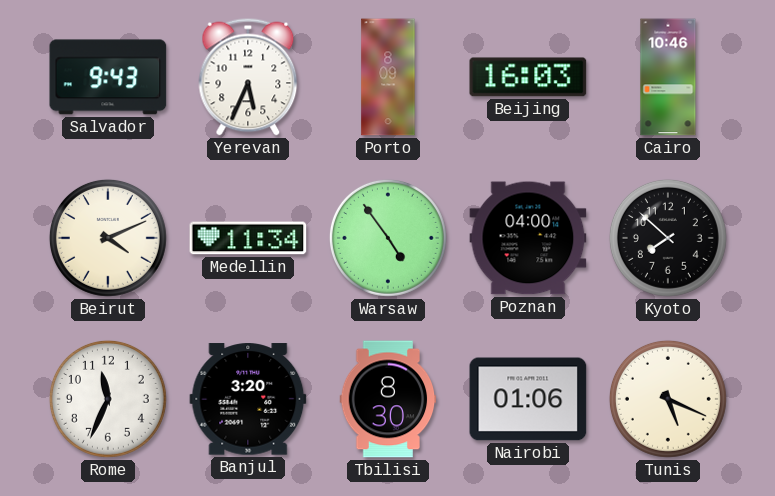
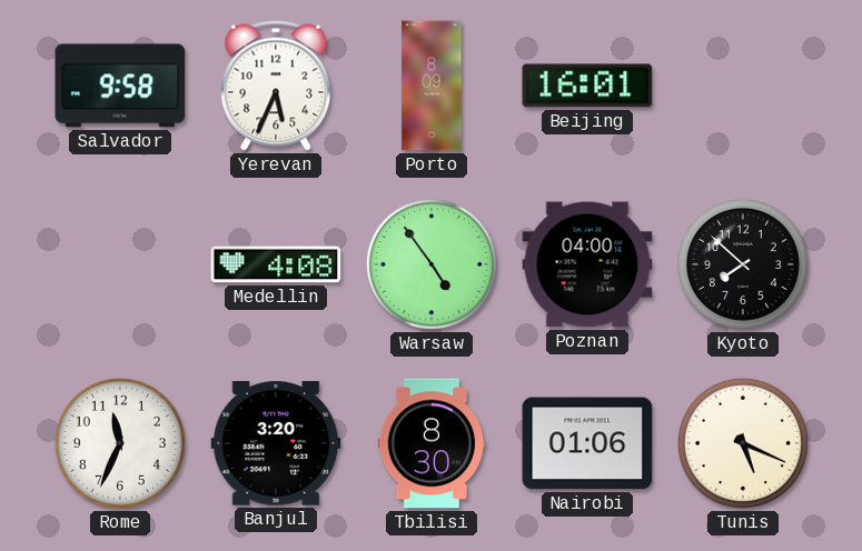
Salvador: 9:43 -> 9:58
Beijing: 16:03 -> 16:01
Cairo: 10:46 -> none
Beirut: 4:11 -> none
Medellin: 11:34 -> 4:08
